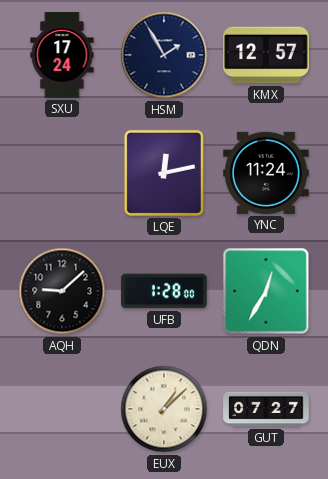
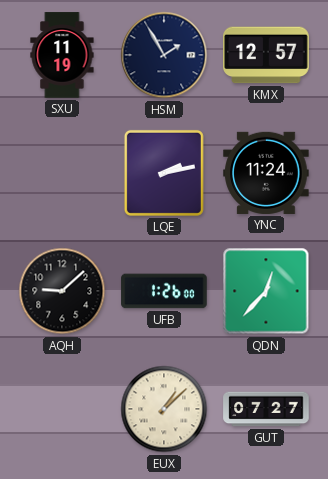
SXU: 17:24 -> 11:19
LQE: 12:13 -> 2:13
UFB: 1:28 -> 1:26
QDN: 12:35 -> 12:37
